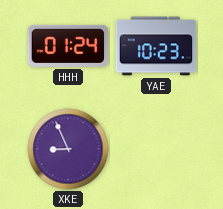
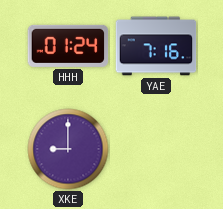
YAE: 10:23 -> 7:16
XKE: 8:56 -> 9:00
